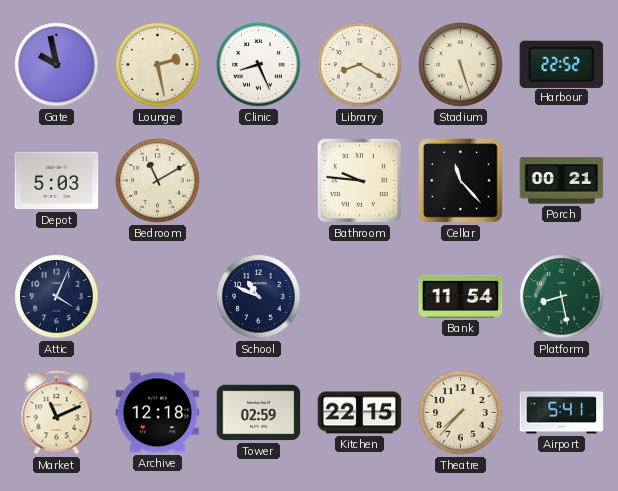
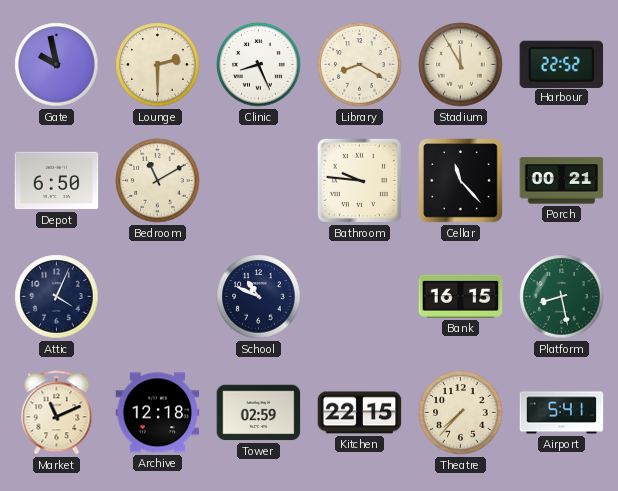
Lounge: 2:28 -> 2:30
Stadium: 5:27 -> 11:55
Depot: 5:03 -> 6:50
Bank: 11:54 -> 16:15
